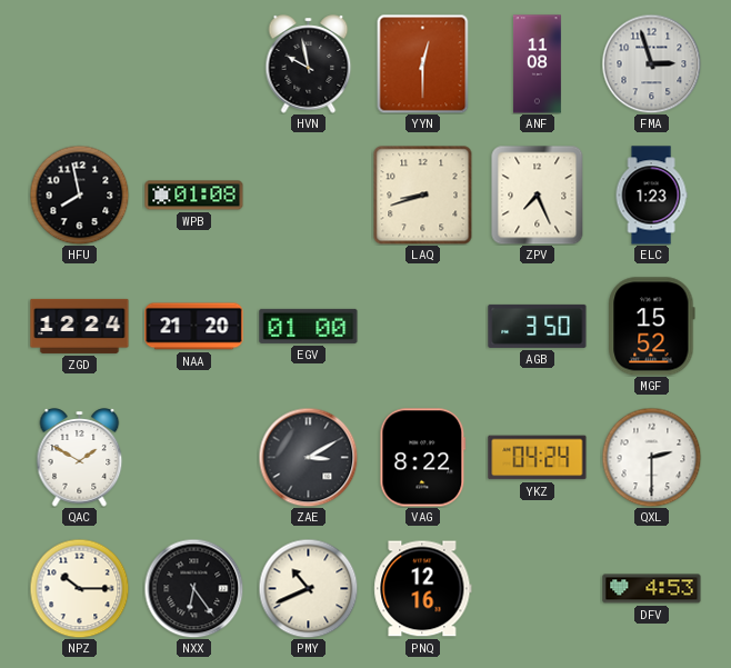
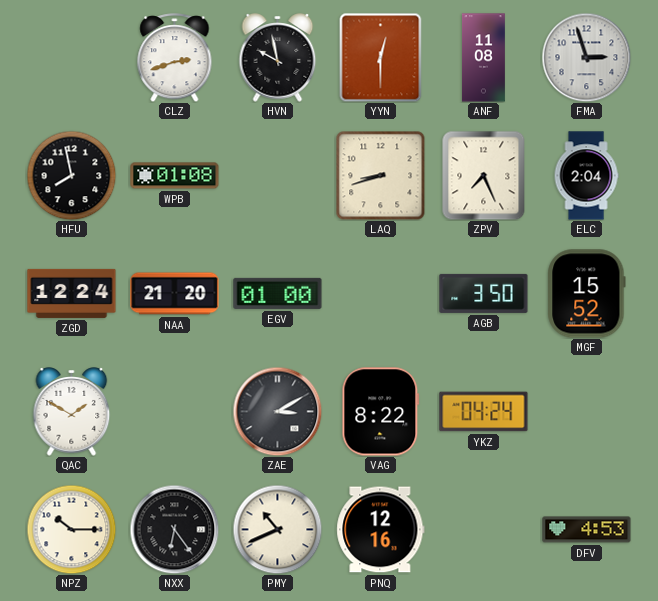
CLZ: none -> 2:42
ELC: 1:23 -> 2:04
QXL: 2:30 -> none
